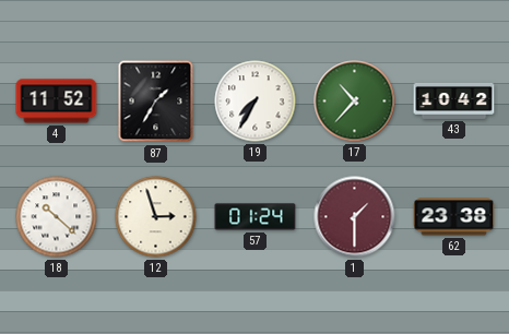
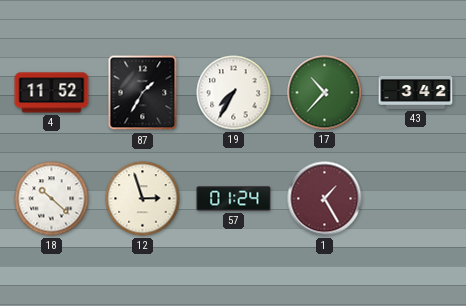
43: 10:42 -> 3:42
1: 1:30 -> 1:25
62: 23:38 -> none
